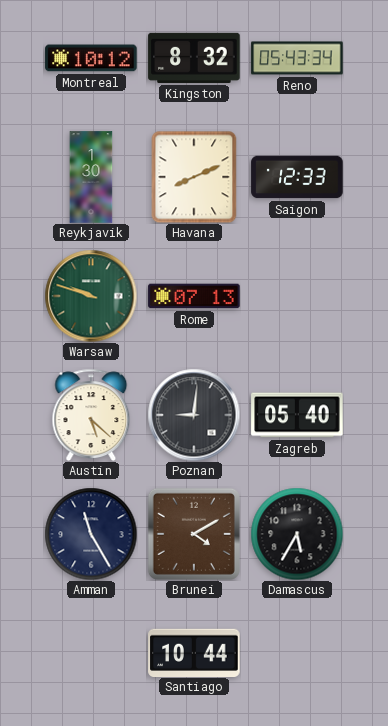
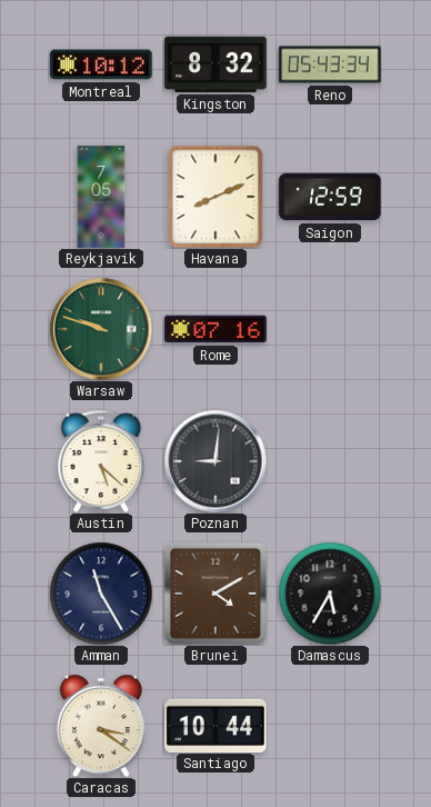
Reykjavik: 1:30 -> 7:05
Saigon: 12:33 -> 12:59
Rome: 07:13 -> 07:16
Zagreb: 05:40 -> none
Caracas: none -> 3:21
